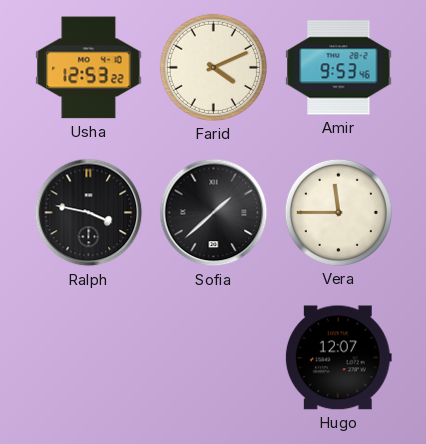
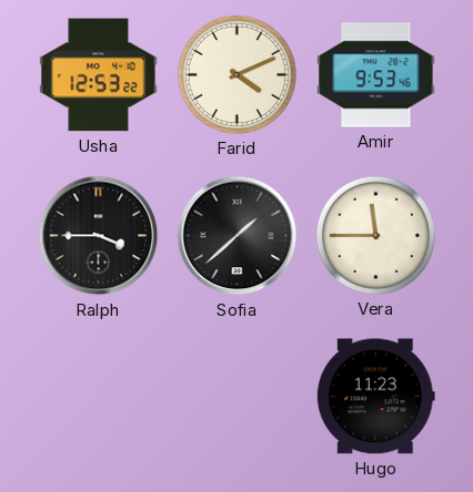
Ralph: 3:47 -> 3:45
Hugo: 12:07 -> 11:23
